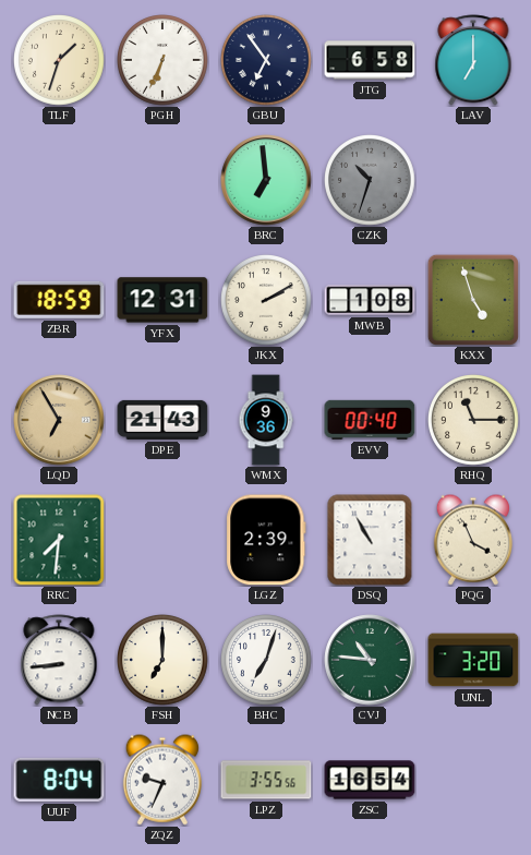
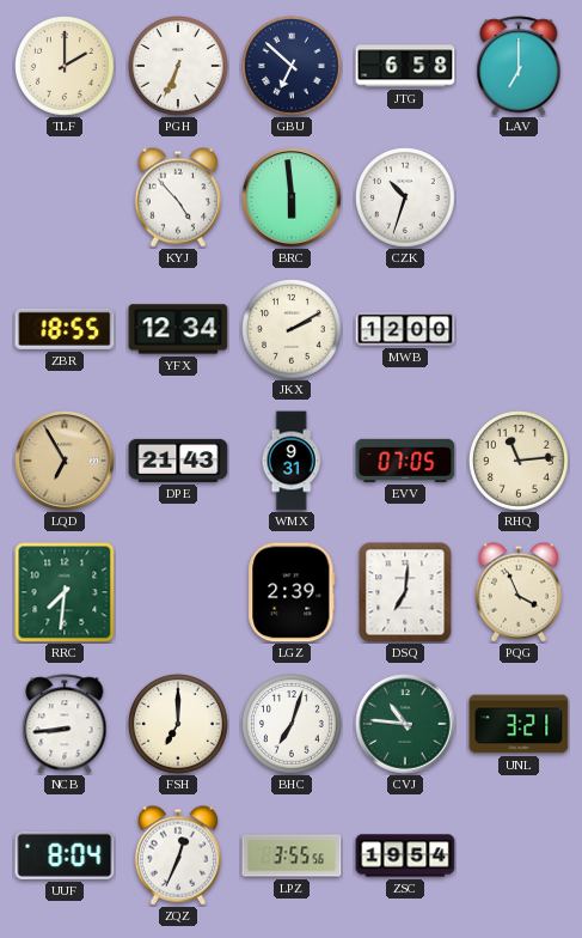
TLF: 1:33 -> 2:00
GBU: 6:54 -> 6:52
KYJ: none -> 4:53
BRC: 6:59 -> 5:59
CZK dial: grey -> white
ZBR: 18:59 -> 18:55
YFX: 12:31 -> 12:34
MWB: 1:08 -> 12:00
KXX: 4:57 -> none
WMX: 9:36 -> 9:31
EVV: 00:40 -> 07:05
RHQ: 11:15 -> 11:14
DSQ: 10:55 -> 7:01
UNL: 3:20 -> 3:21
ZQZ: 9:34 -> 12:34
ZSC: 16:54 -> 19:54
